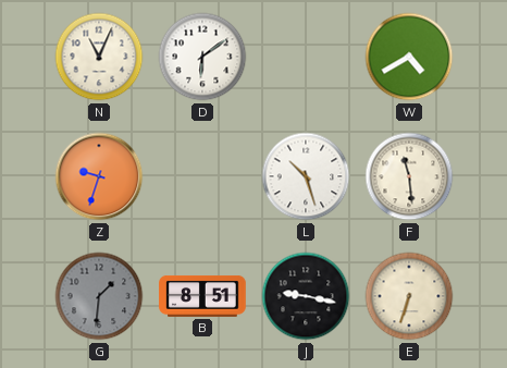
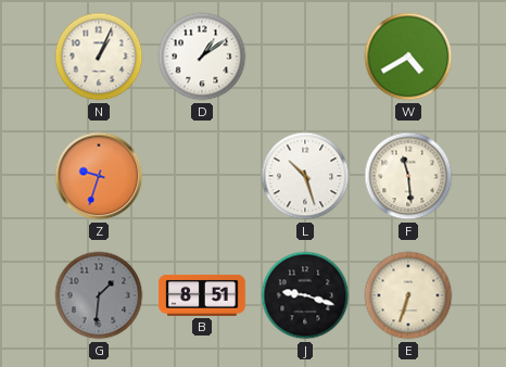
N: 11:04 -> 1:04
D: 6:09 -> 1:09
J: 9:17 -> 9:18
